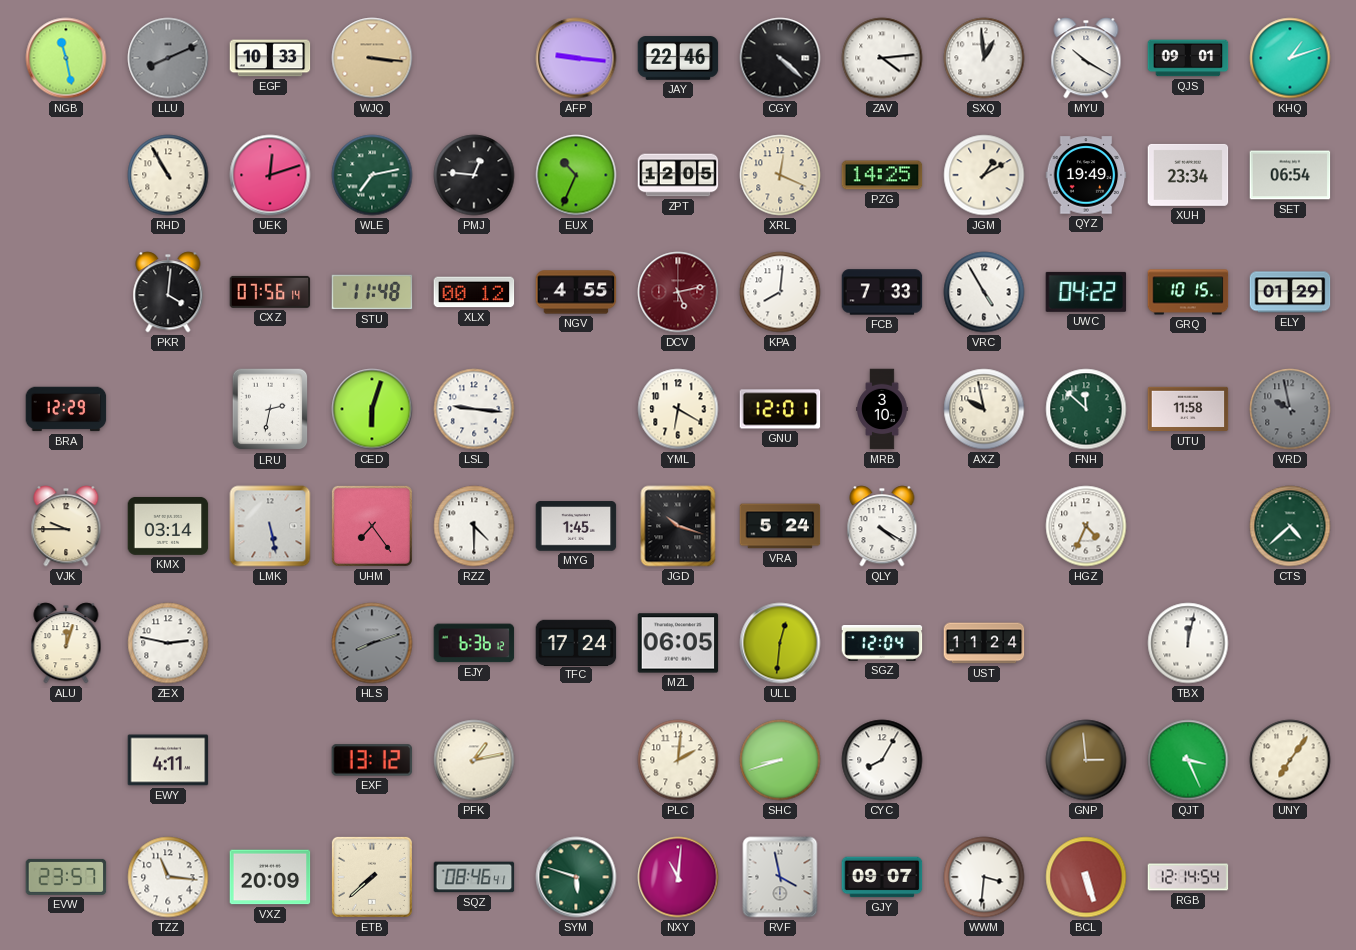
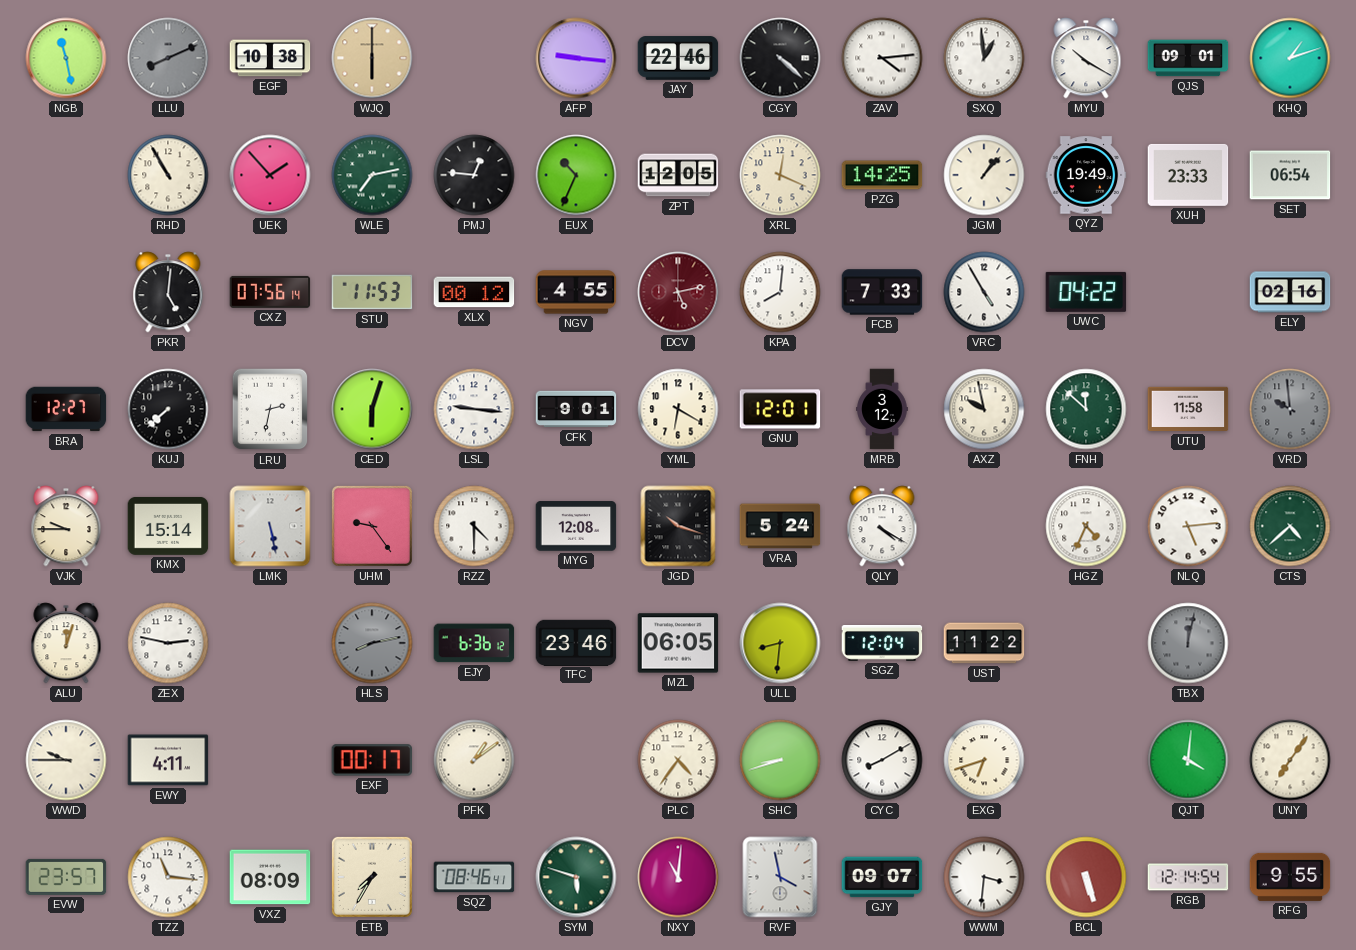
EGF: 10:33 -> 10:38
WJQ: 3:16 -> 6:00
UEK: 12:12 -> 1:53
JGM: 1:10 -> 1:07
XUH: 23:34 -> 23:33
PKR: 4:01 -> 5:01
STU: 11:48 -> 11:53
GRQ: 10:15 -> none
ELY: 01:29 -> 02:16
BRA: 12:29 -> 12:27
KUJ: none -> 7:38
CFK: none -> 9:01
MRB: 3:10 -> 3:12
VRD: 9:58 -> 9:59
KMX: 03:14 -> 15:14
UHM: 7:24 -> 9:24
MYG: 1:45 -> 12:08
NLQ: none -> 5:14
HLS: 8:12 -> 8:13
TFC: 17:24 -> 23:46
ULL: 12:31 -> 8:31
UST: 11:24 -> 11:22
TBX dial: white -> grey
WWD: none -> 9:45
EXF: 13:12 -> 00:17
PFK: 1:13 -> 1:09
PLC: 2:01 -> 4:36
CYC: 8:05 -> 8:10
EXG: none -> 6:42
GNP: 2:59 -> none
QJT: 3:26 -> 4:01
VXZ: 20:09 -> 08:09
ETB: 7:38 -> 7:35
RFG: none -> 9:55
